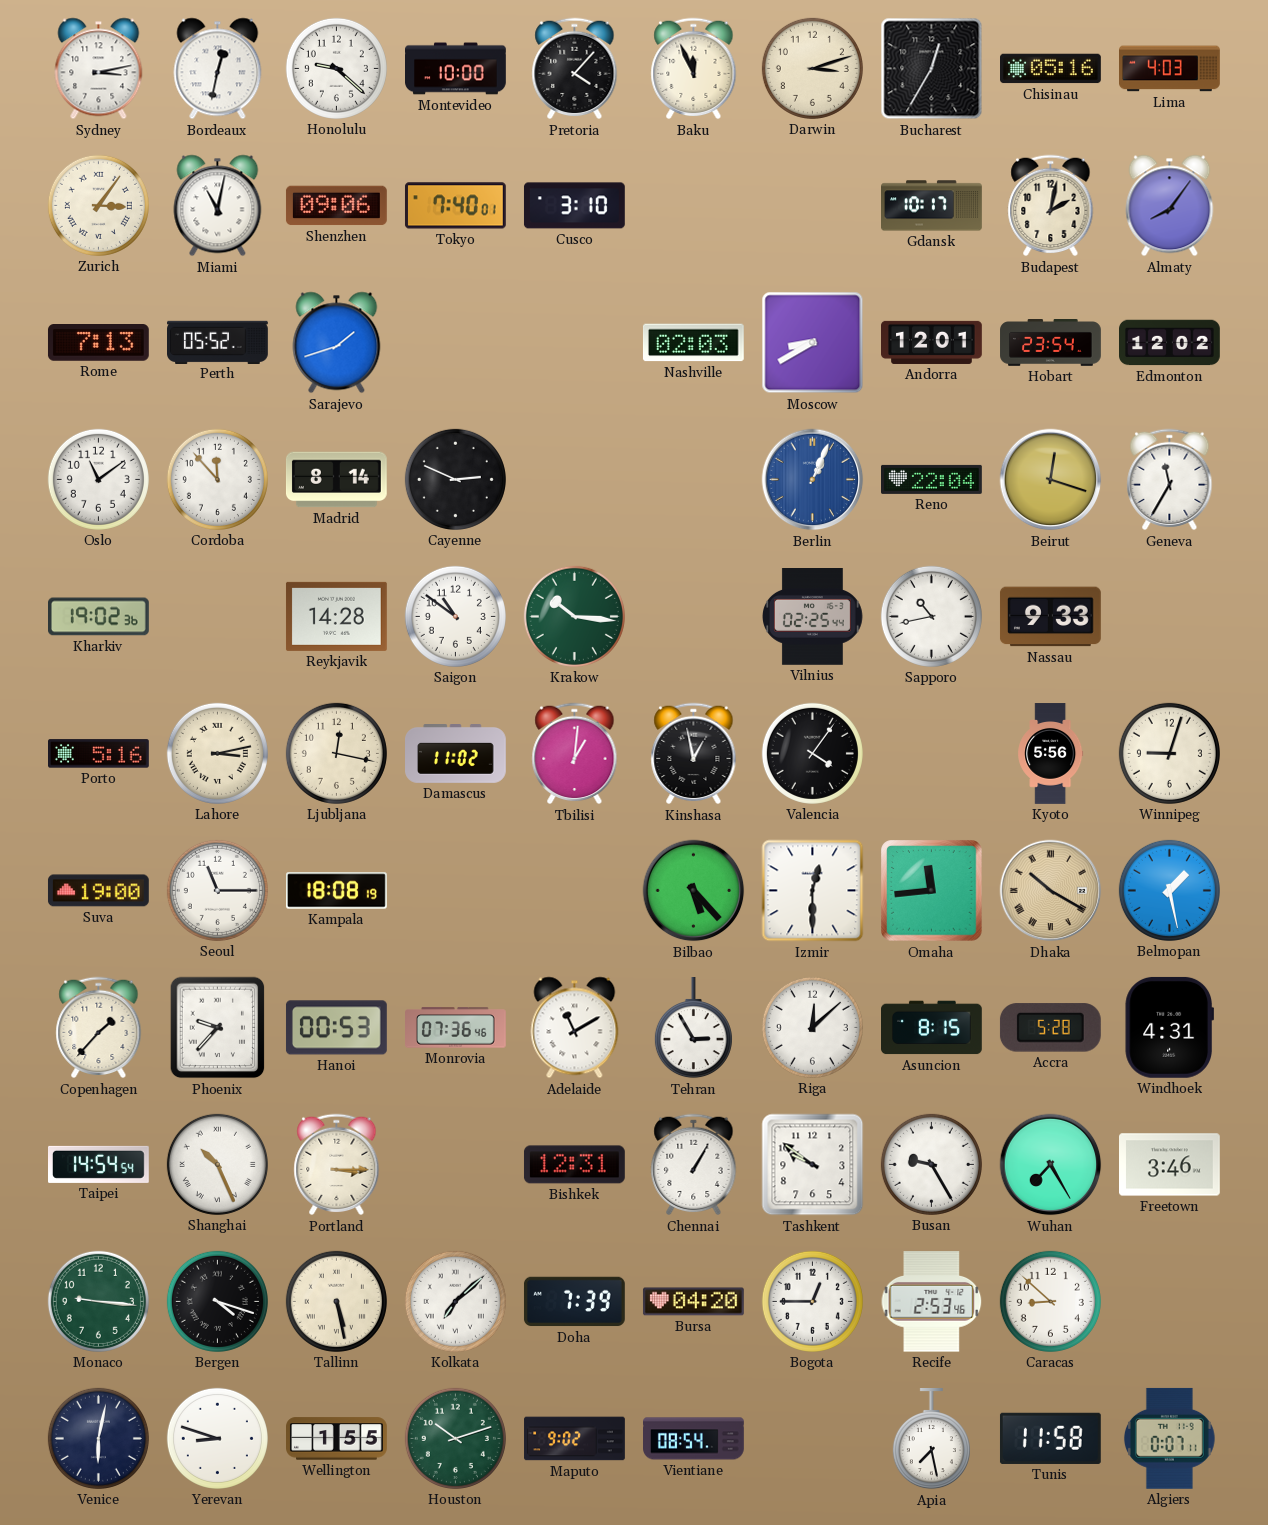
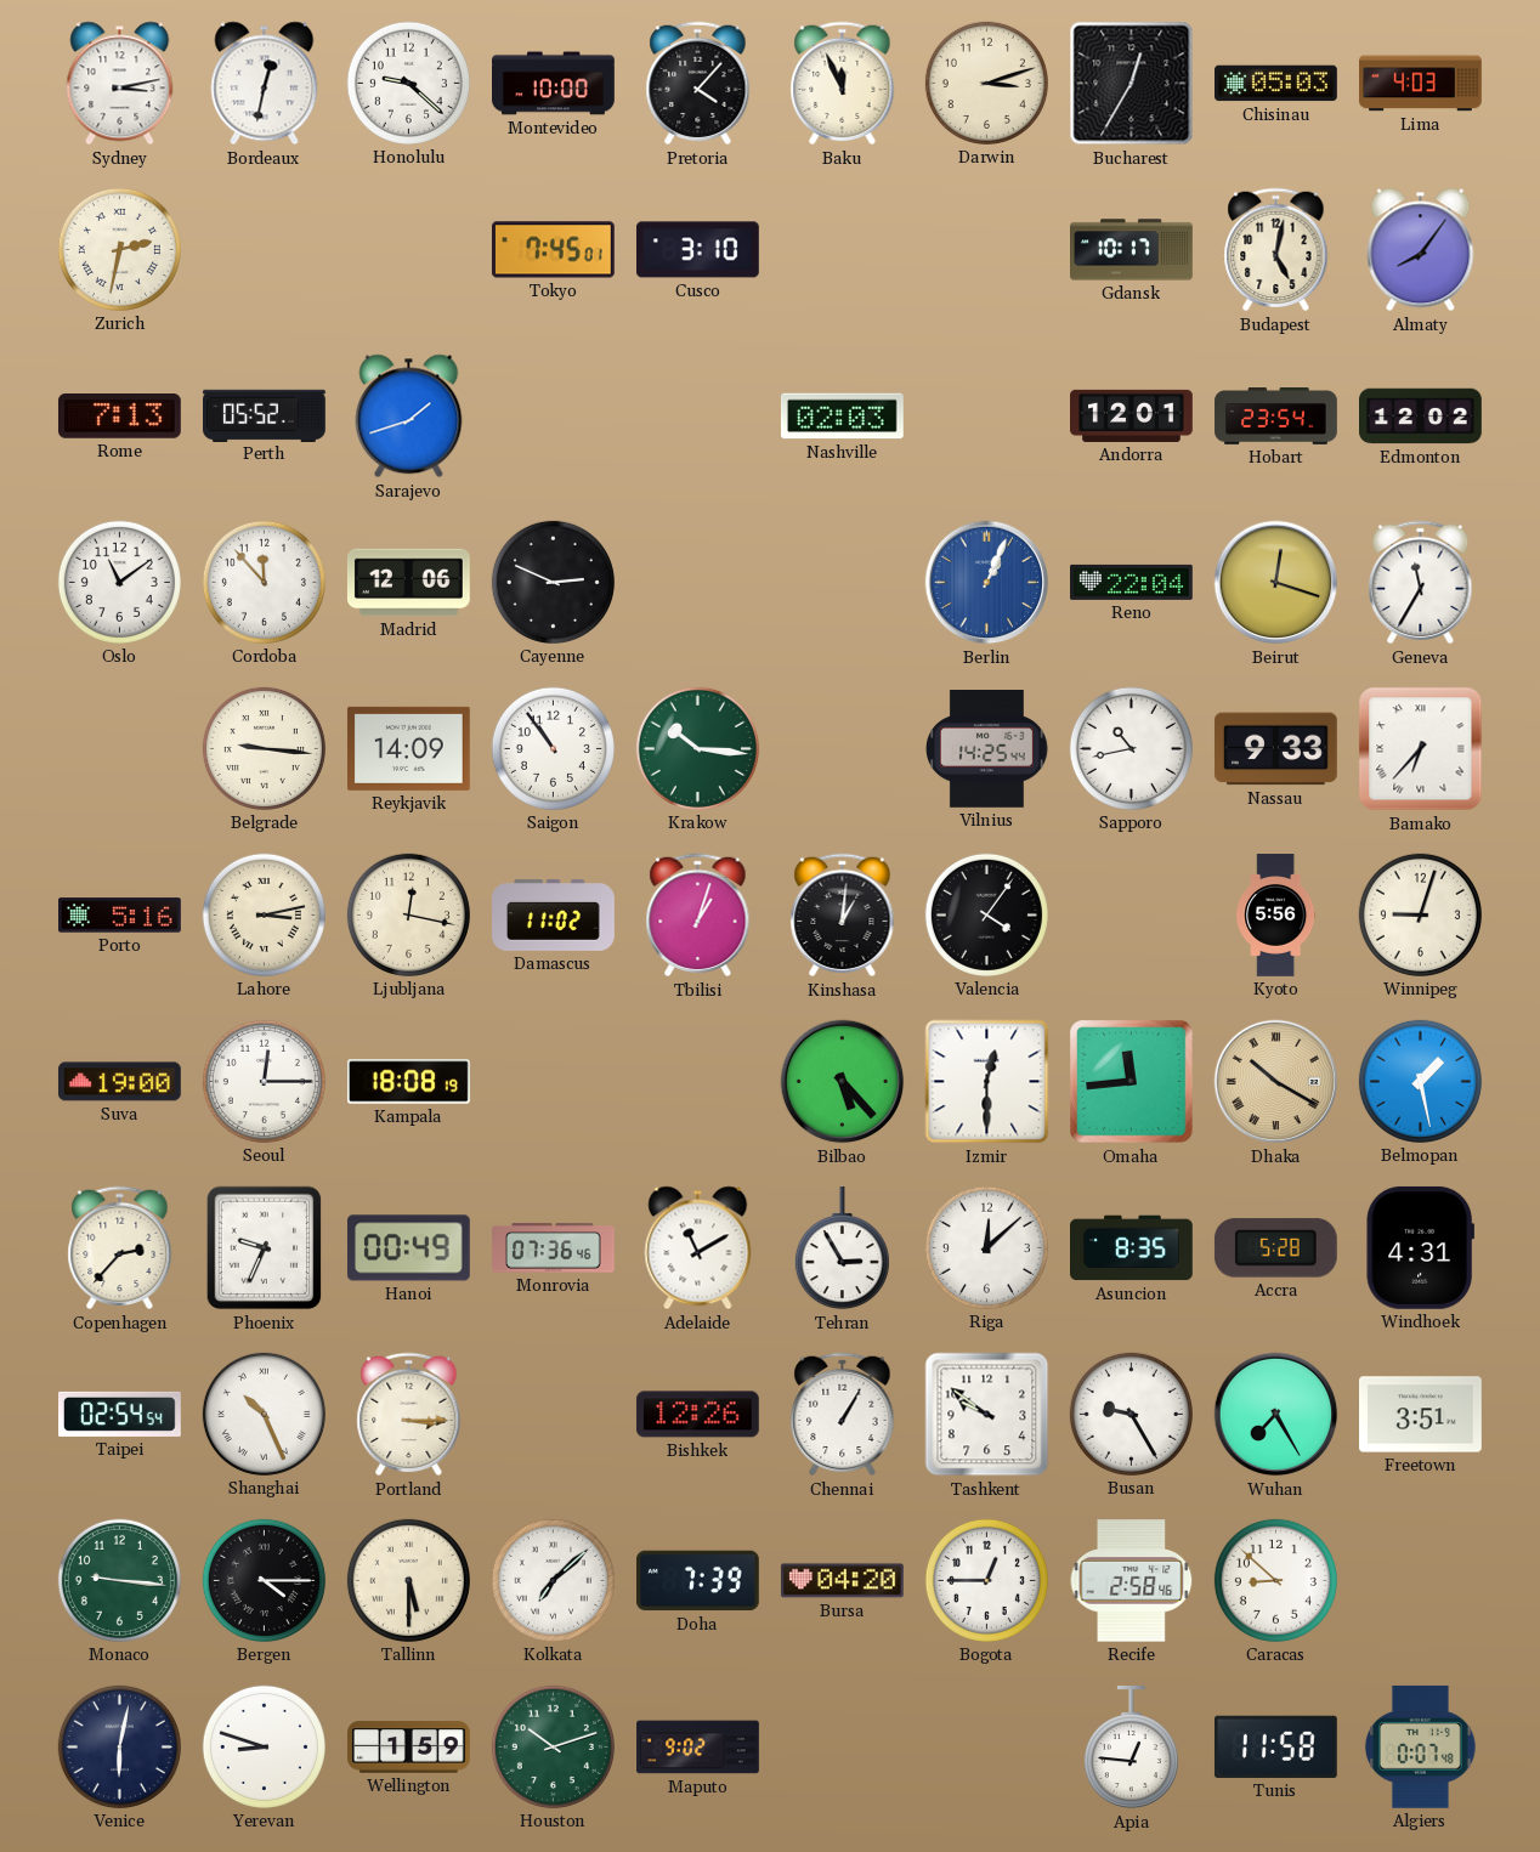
Chisinau: 05:16 -> 05:03
Zurich: 3:06 -> 2:32
Miami: 11:02 -> none
Shenzhen: 09:06 -> none
Tokyo: 7:40 -> 7:45
Budapest: 2:02 -> 5:02
Moscow: 8:40 -> none
Madrid: 8:14 -> 12:06
Kharkiv: 19:02 -> none
Belgrade: none -> 9:16
Reykjavik: 14:28 -> 14:09
Saigon: 10:51 -> 10:54
Vilnius: 02:25 -> 14:25
Bamako: none -> 6:37
Tbilisi: 1:01 -> 1:03
Kinshasa: 12:58 -> 1:01
Seoul: 11:15 -> 12:15
Copenhagen: 1:37 -> 2:37
Phoenix: 9:37 -> 9:34
Hanoi: 00:53 -> 00:49
Asuncion: 8:15 -> 8:35
Taipei: 14:54 -> 02:54
Bishkek: 12:31 -> 12:26
Freetown: 3:46 -> 3:51
Bergen: 4:18 -> 4:15
Tallinn: 5:28 -> 5:30
Recife: 2:53 -> 2:58
Wellington: 1:55 -> 1:59
Vientiane: 08:54 -> none
Apia: 7:28 -> 12:46
Algiers: 0:07:11 -> 0:07:48
